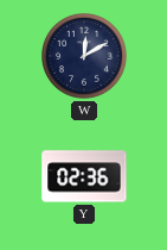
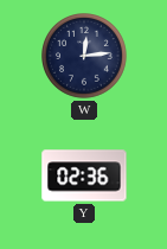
W: 12:10 -> 12:14
